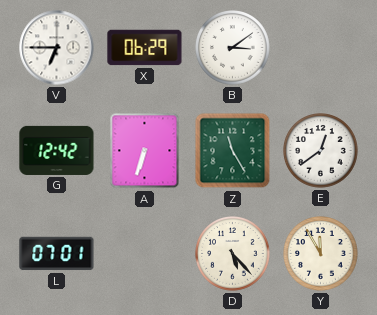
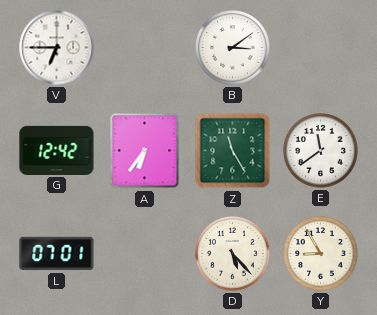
X: 06:29 -> none
A: 6:33 -> 6:36
E: 12:39 -> 11:39
Y: 11:55 -> 8:55
